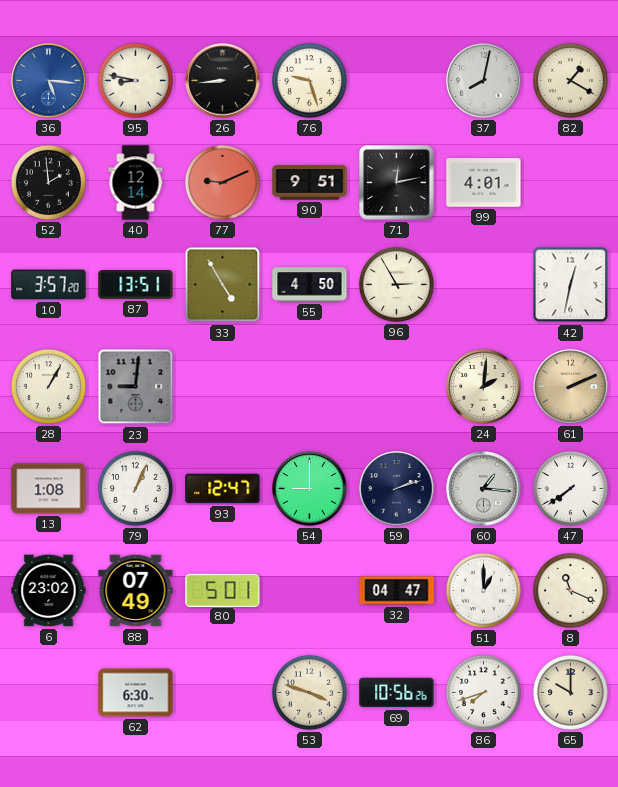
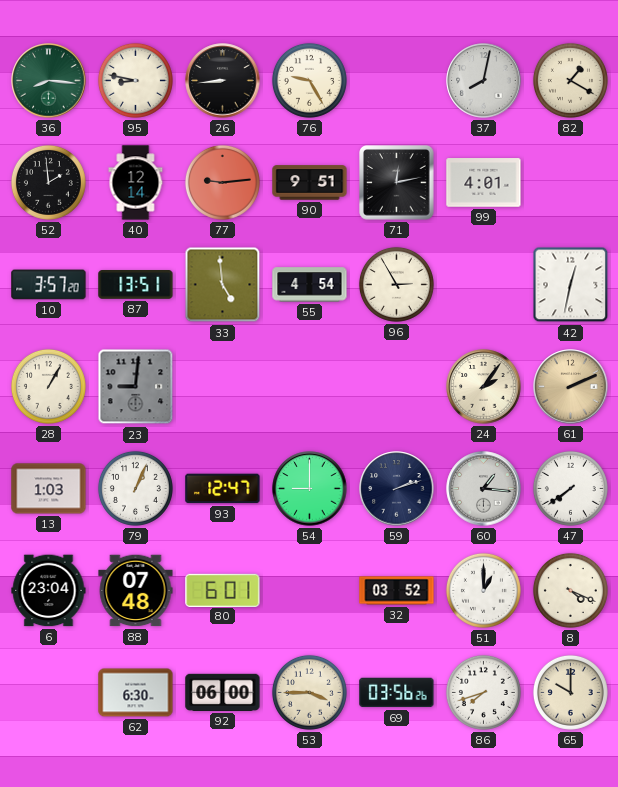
36: 5:16 -> 8:16
36 dial: blue -> green
76: 9:27 -> 9:25
77: 9:11 -> 9:14
33: 4:55 -> 4:59
55: 4:50 -> 4:54
24: 2:01 -> 2:06
13: 1:08 -> 1:03
6: 23:02 -> 23:04
88: 07:49 -> 07:48
80: 5:01 -> 6:01
32: 04:47 -> 03:52
8: 11:19 -> 4:19
92: none -> 06:00
53: 3:48 -> 3:45
69: 10:56 -> 03:56
